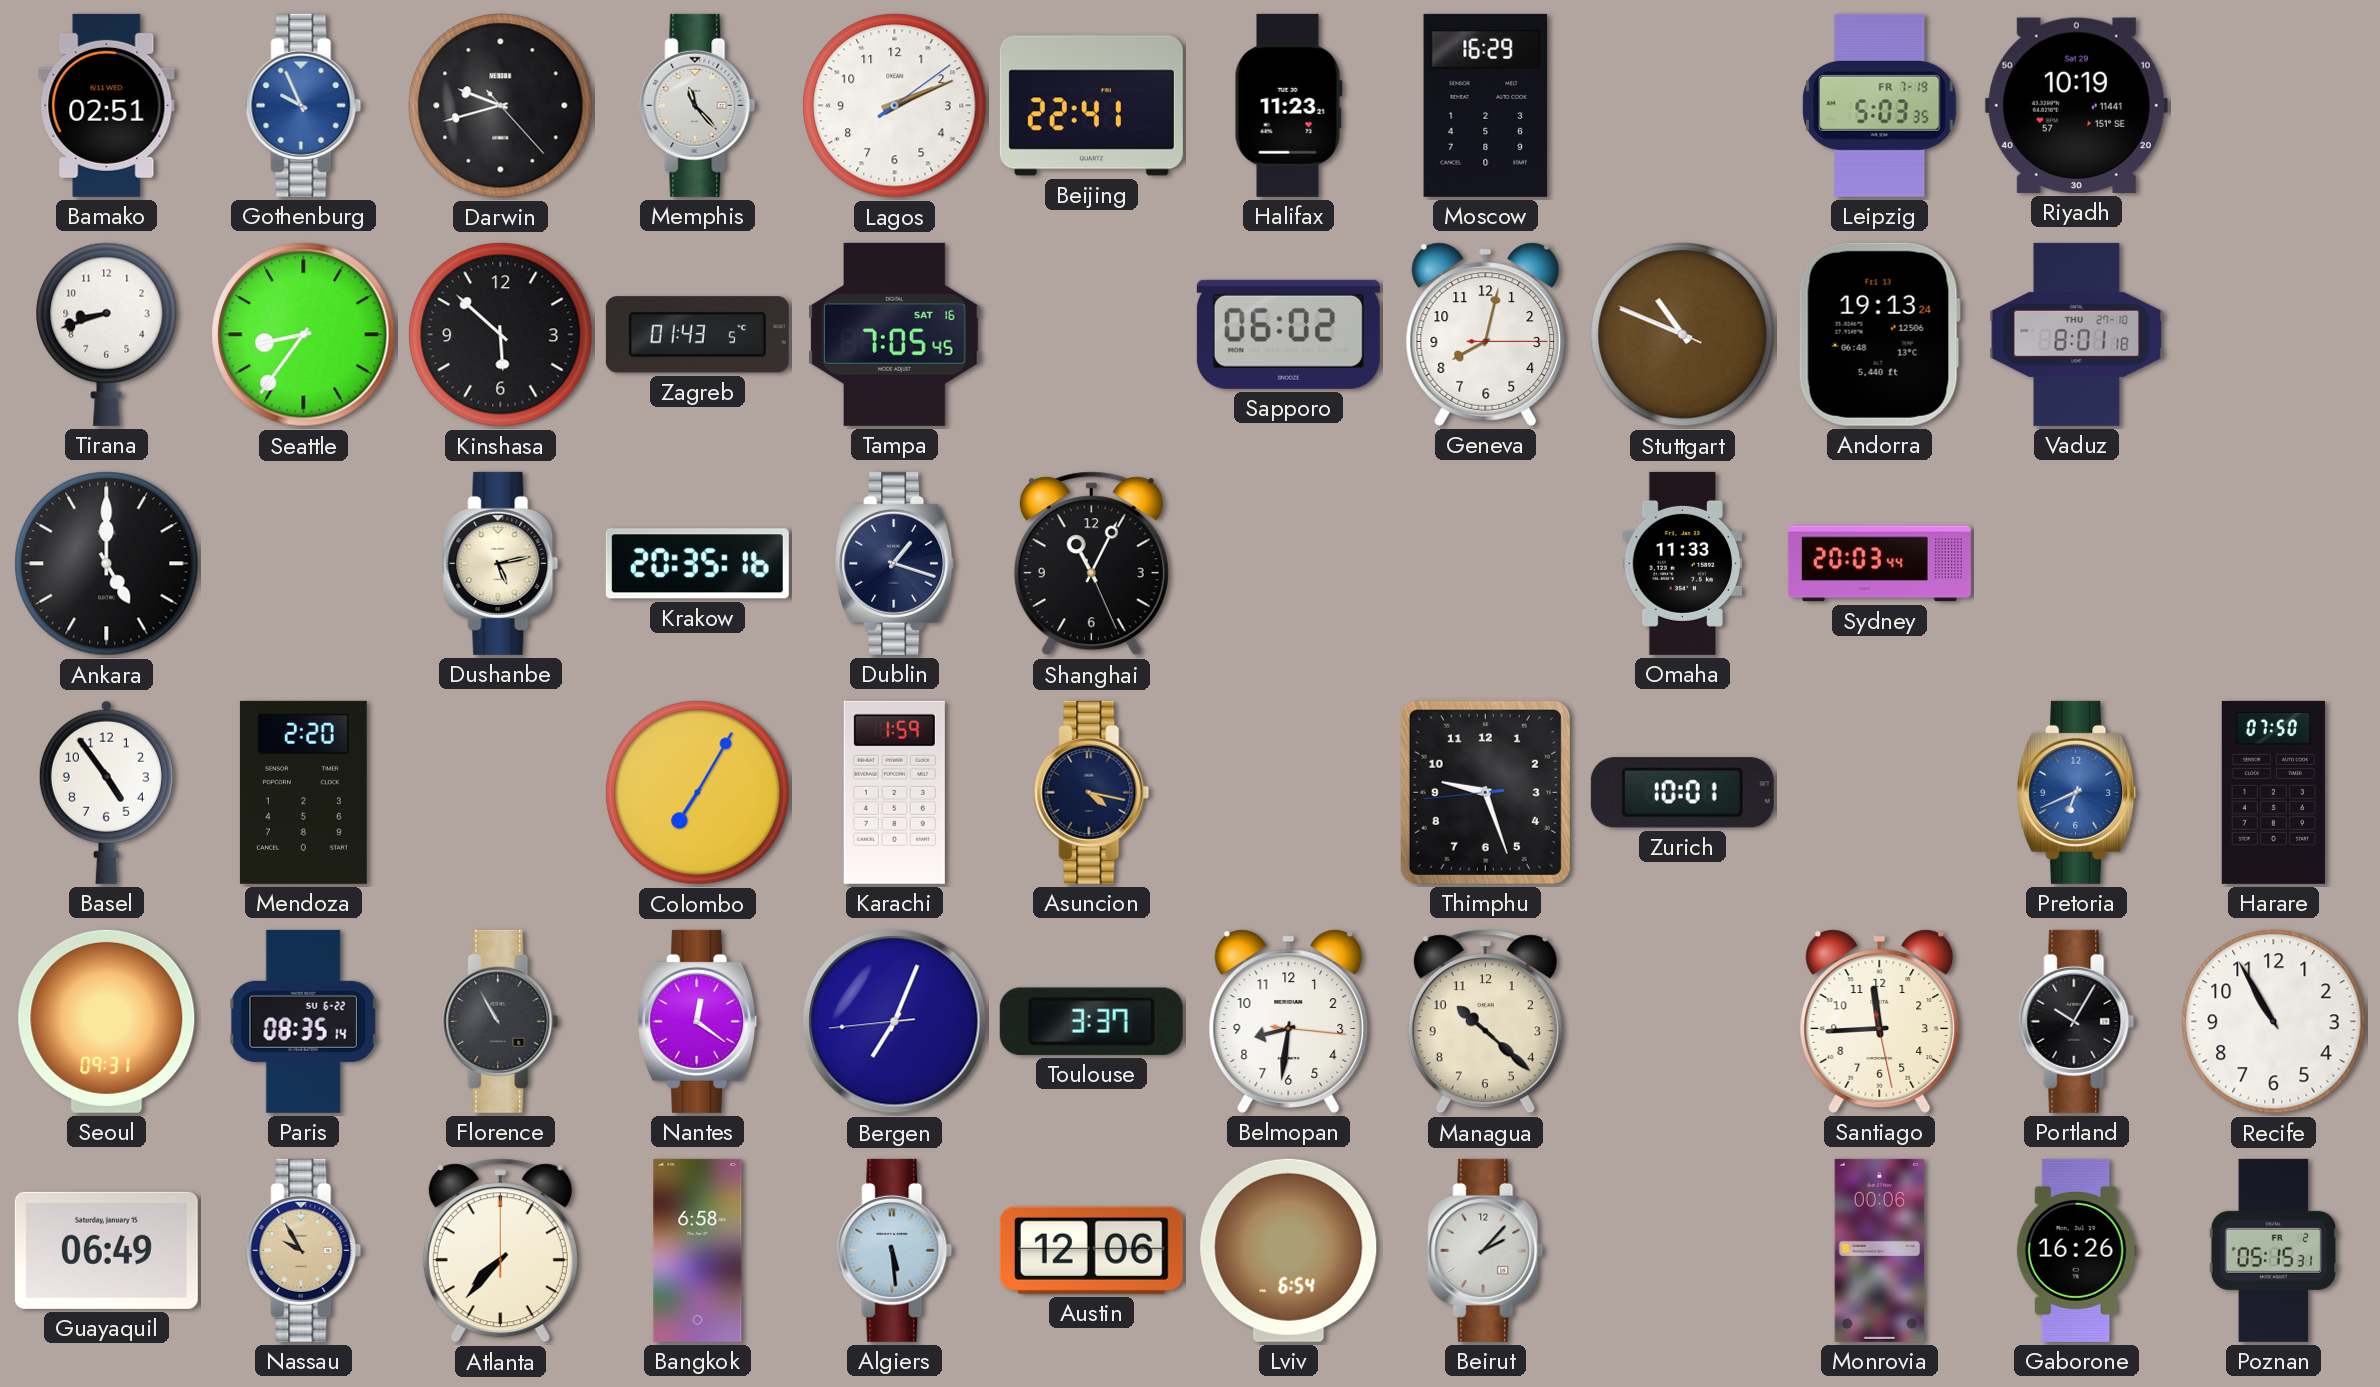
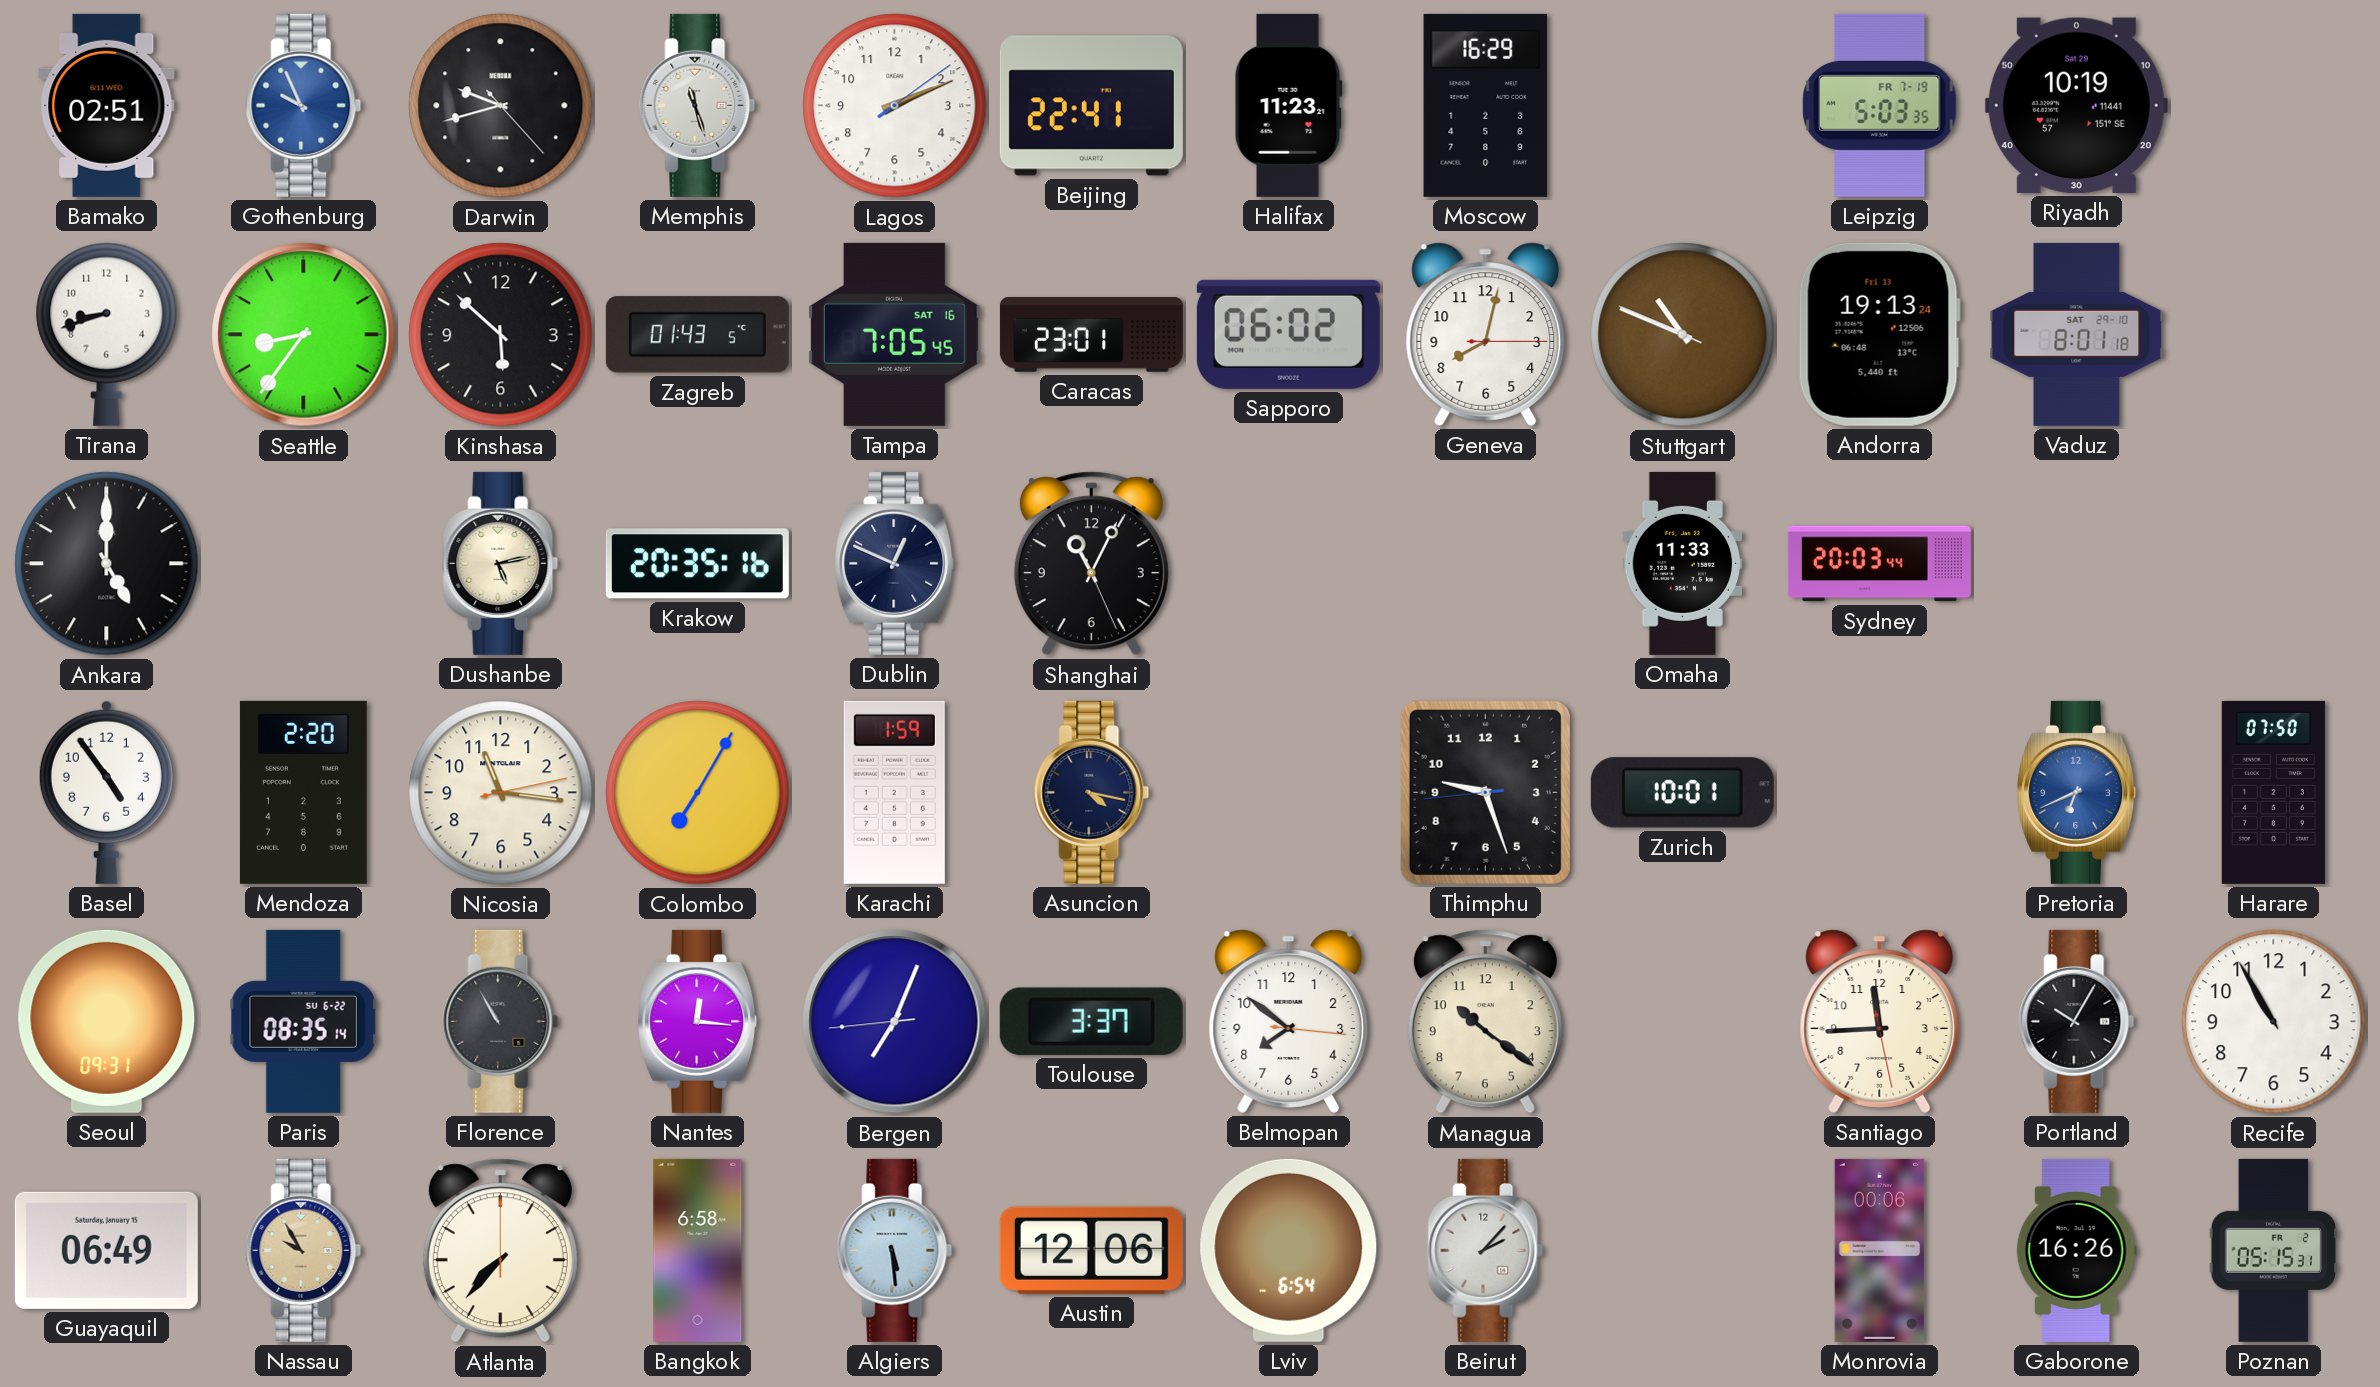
Memphis: 11:23 -> 11:27
Caracas: none -> 23:01
Vaduz date: THU 27-10 -> SAT 29-10
Dublin: 1:18 -> 12:49
Nicosia: none -> 11:16
Nantes: 12:21 -> 12:16
Belmopan: 8:31 -> 7:51
Managua: 10:22 -> 10:21
